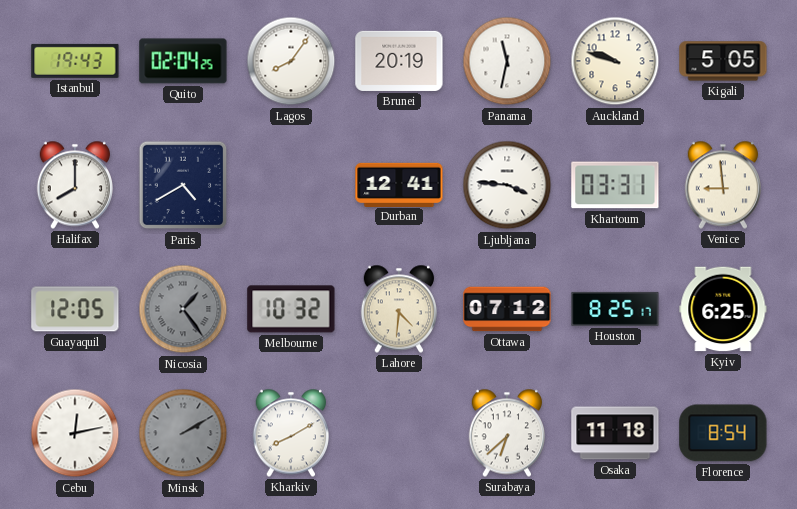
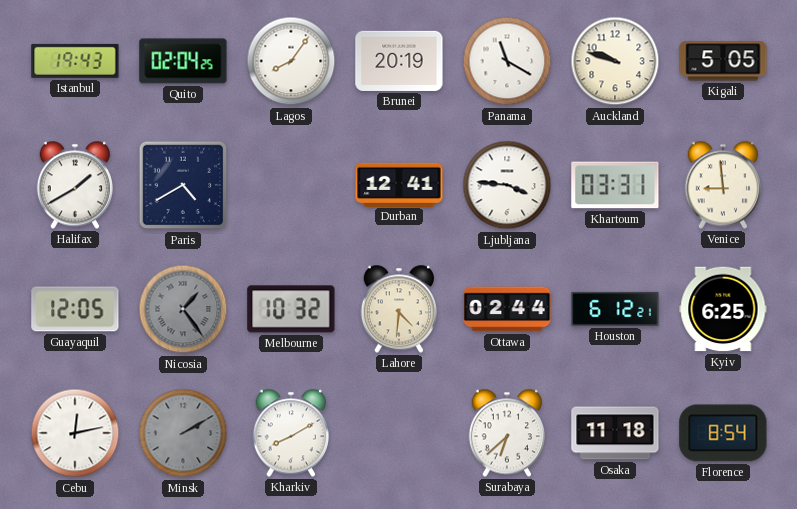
Panama: 11:32 -> 11:20
Halifax: 8:00 -> 1:40
Ottawa: 07:12 -> 02:44
Houston: 8:25 -> 6:12
